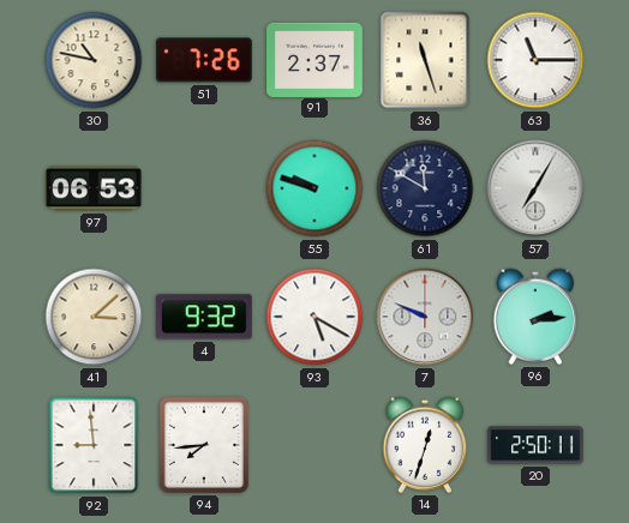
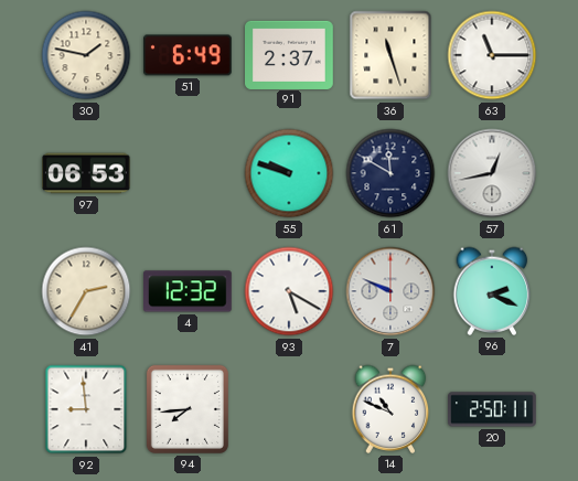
30: 10:47 -> 1:47
51: 7:26 -> 6:49
57: 7:05 -> 12:43
41: 3:08 -> 2:35
4: 9:32 -> 12:32
96: 2:14 -> 2:19
14: 12:33 -> 10:49
